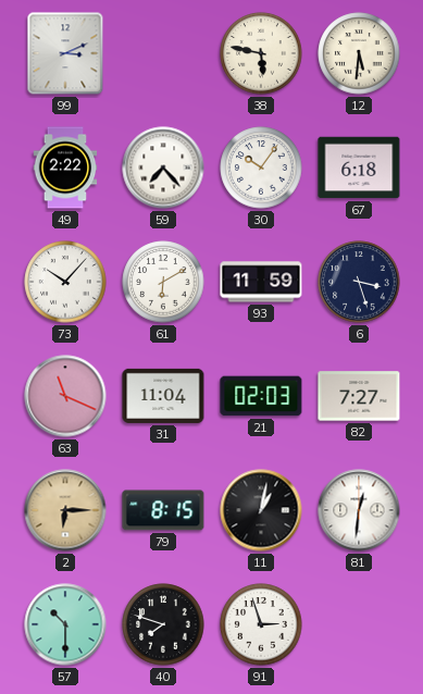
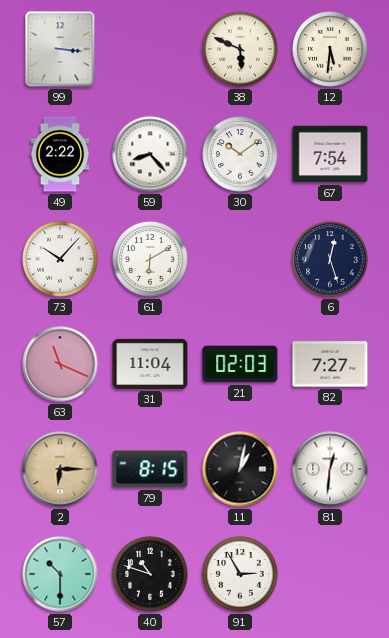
99: 3:11 -> 3:16
38: 5:47 -> 5:49
59: 7:23 -> 8:23
30: 10:06 -> 10:09
67: 6:18 -> 7:54
93: 11:59 -> none
6: 3:27 -> 12:27
40: 7:48 -> 10:48
91: 2:57 -> 2:55
